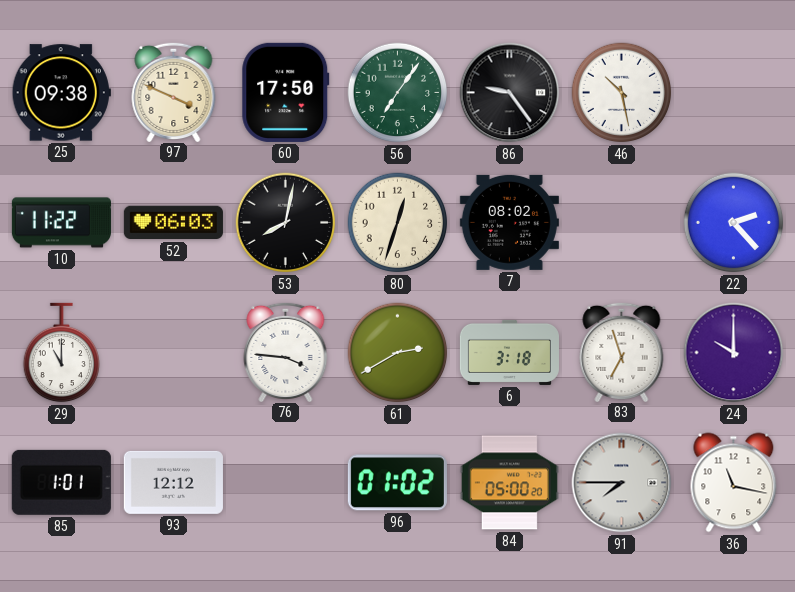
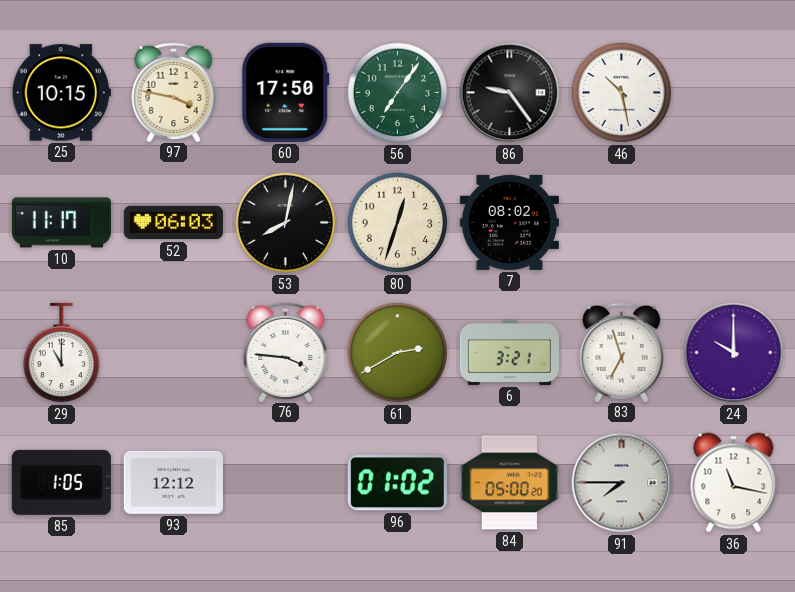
25: 09:38 -> 10:15
97: 3:49 -> 3:47
10: 11:22 -> 11:17
22: 2:23 -> none
6: 3:18 -> 3:21
85: 1:01 -> 1:05
